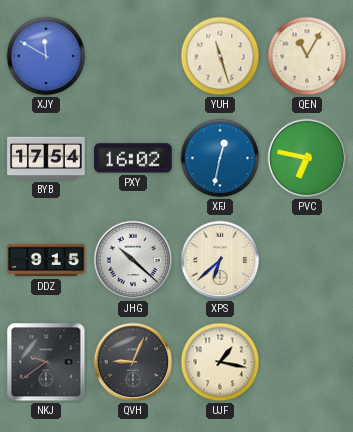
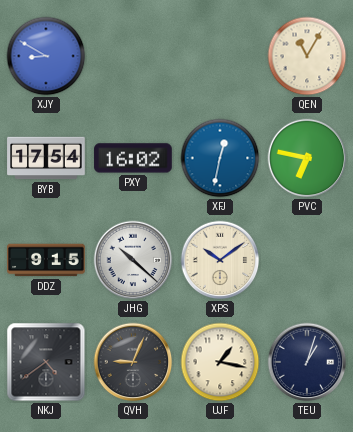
XJY: 11:50 -> 8:50
YUH: 11:27 -> none
XPS: 6:38 -> 10:09
NKJ: 9:39 -> 4:39
TEU: none -> 1:03
